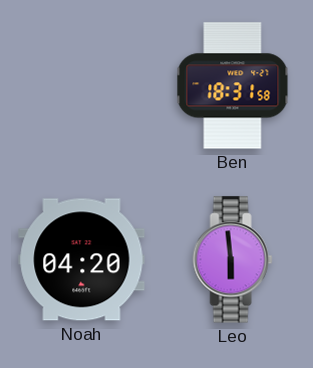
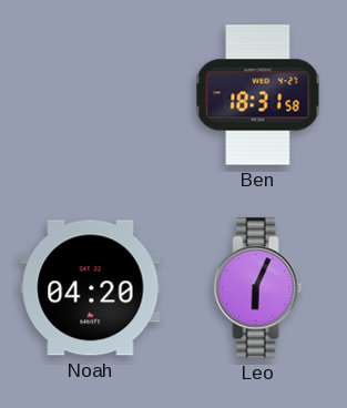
Leo: 5:59 -> 6:04
